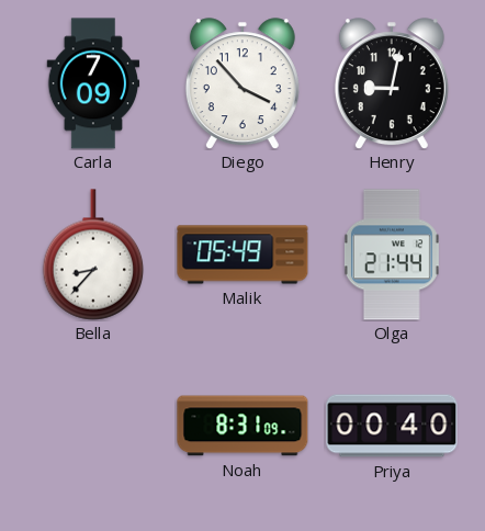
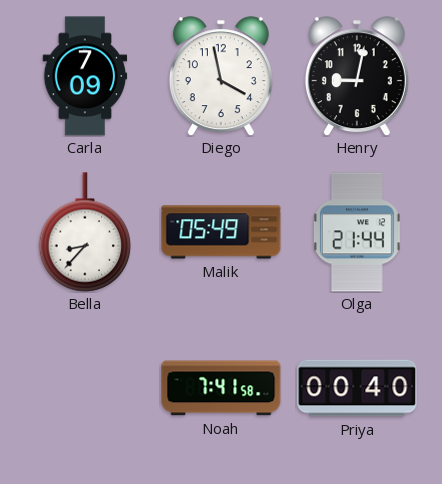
Diego: 3:53 -> 3:58
Noah: 8:31 -> 7:41
